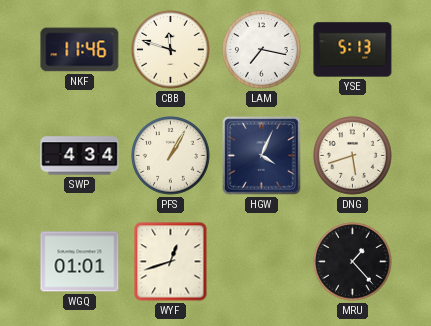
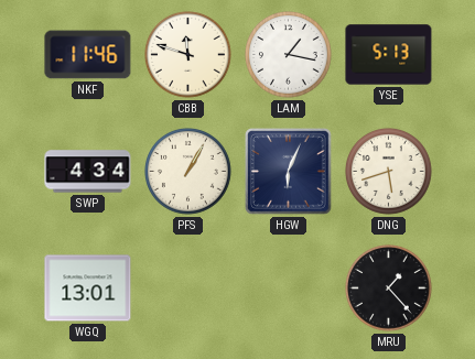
LAM: 7:17 -> 1:17
HGW: 4:04 -> 6:04
WGQ: 01:01 -> 13:01
WYF: 12:42 -> none
